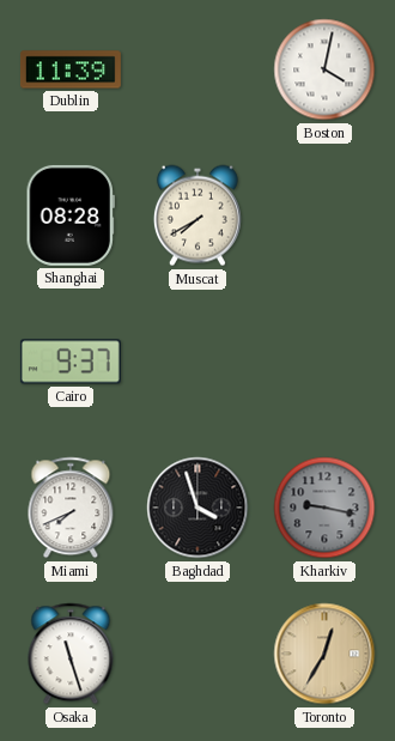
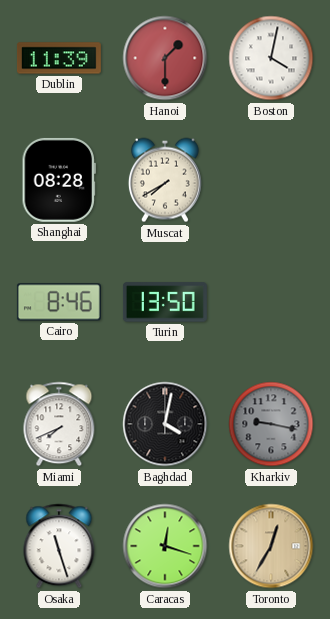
Hanoi: none -> 1:30
Cairo: 9:37 -> 8:46
Turin: none -> 13:50
Baghdad: 3:57 -> 4:02
Caracas: none -> 12:18
